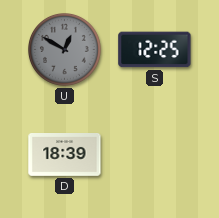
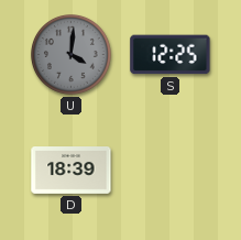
U: 12:50 -> 4:01
